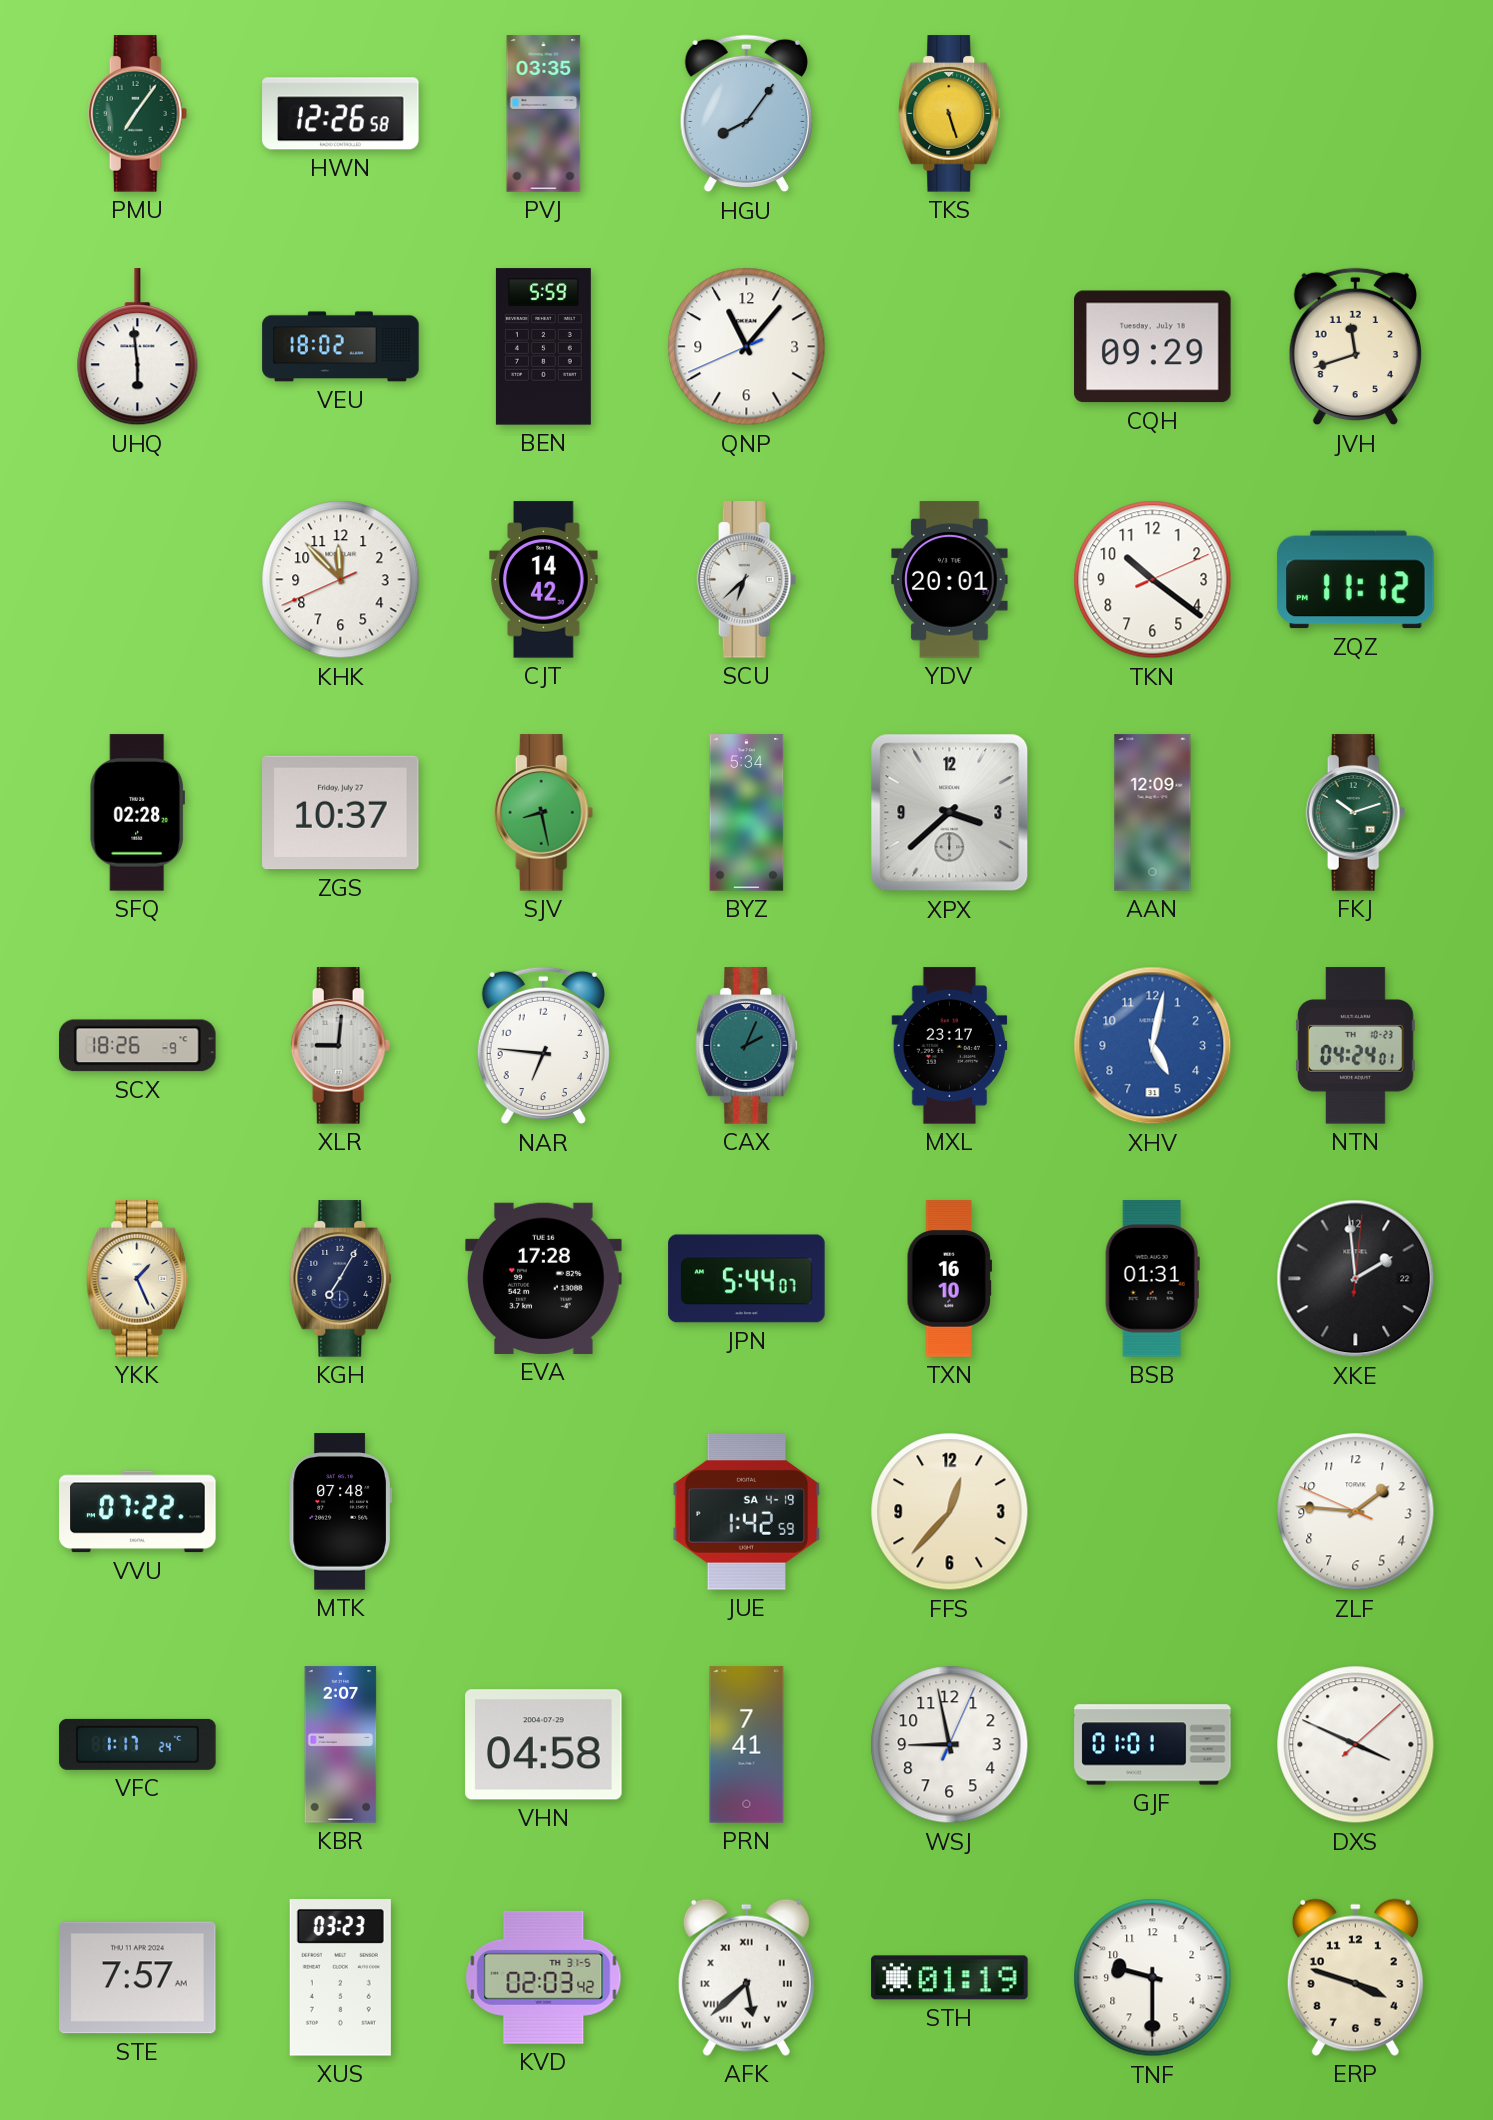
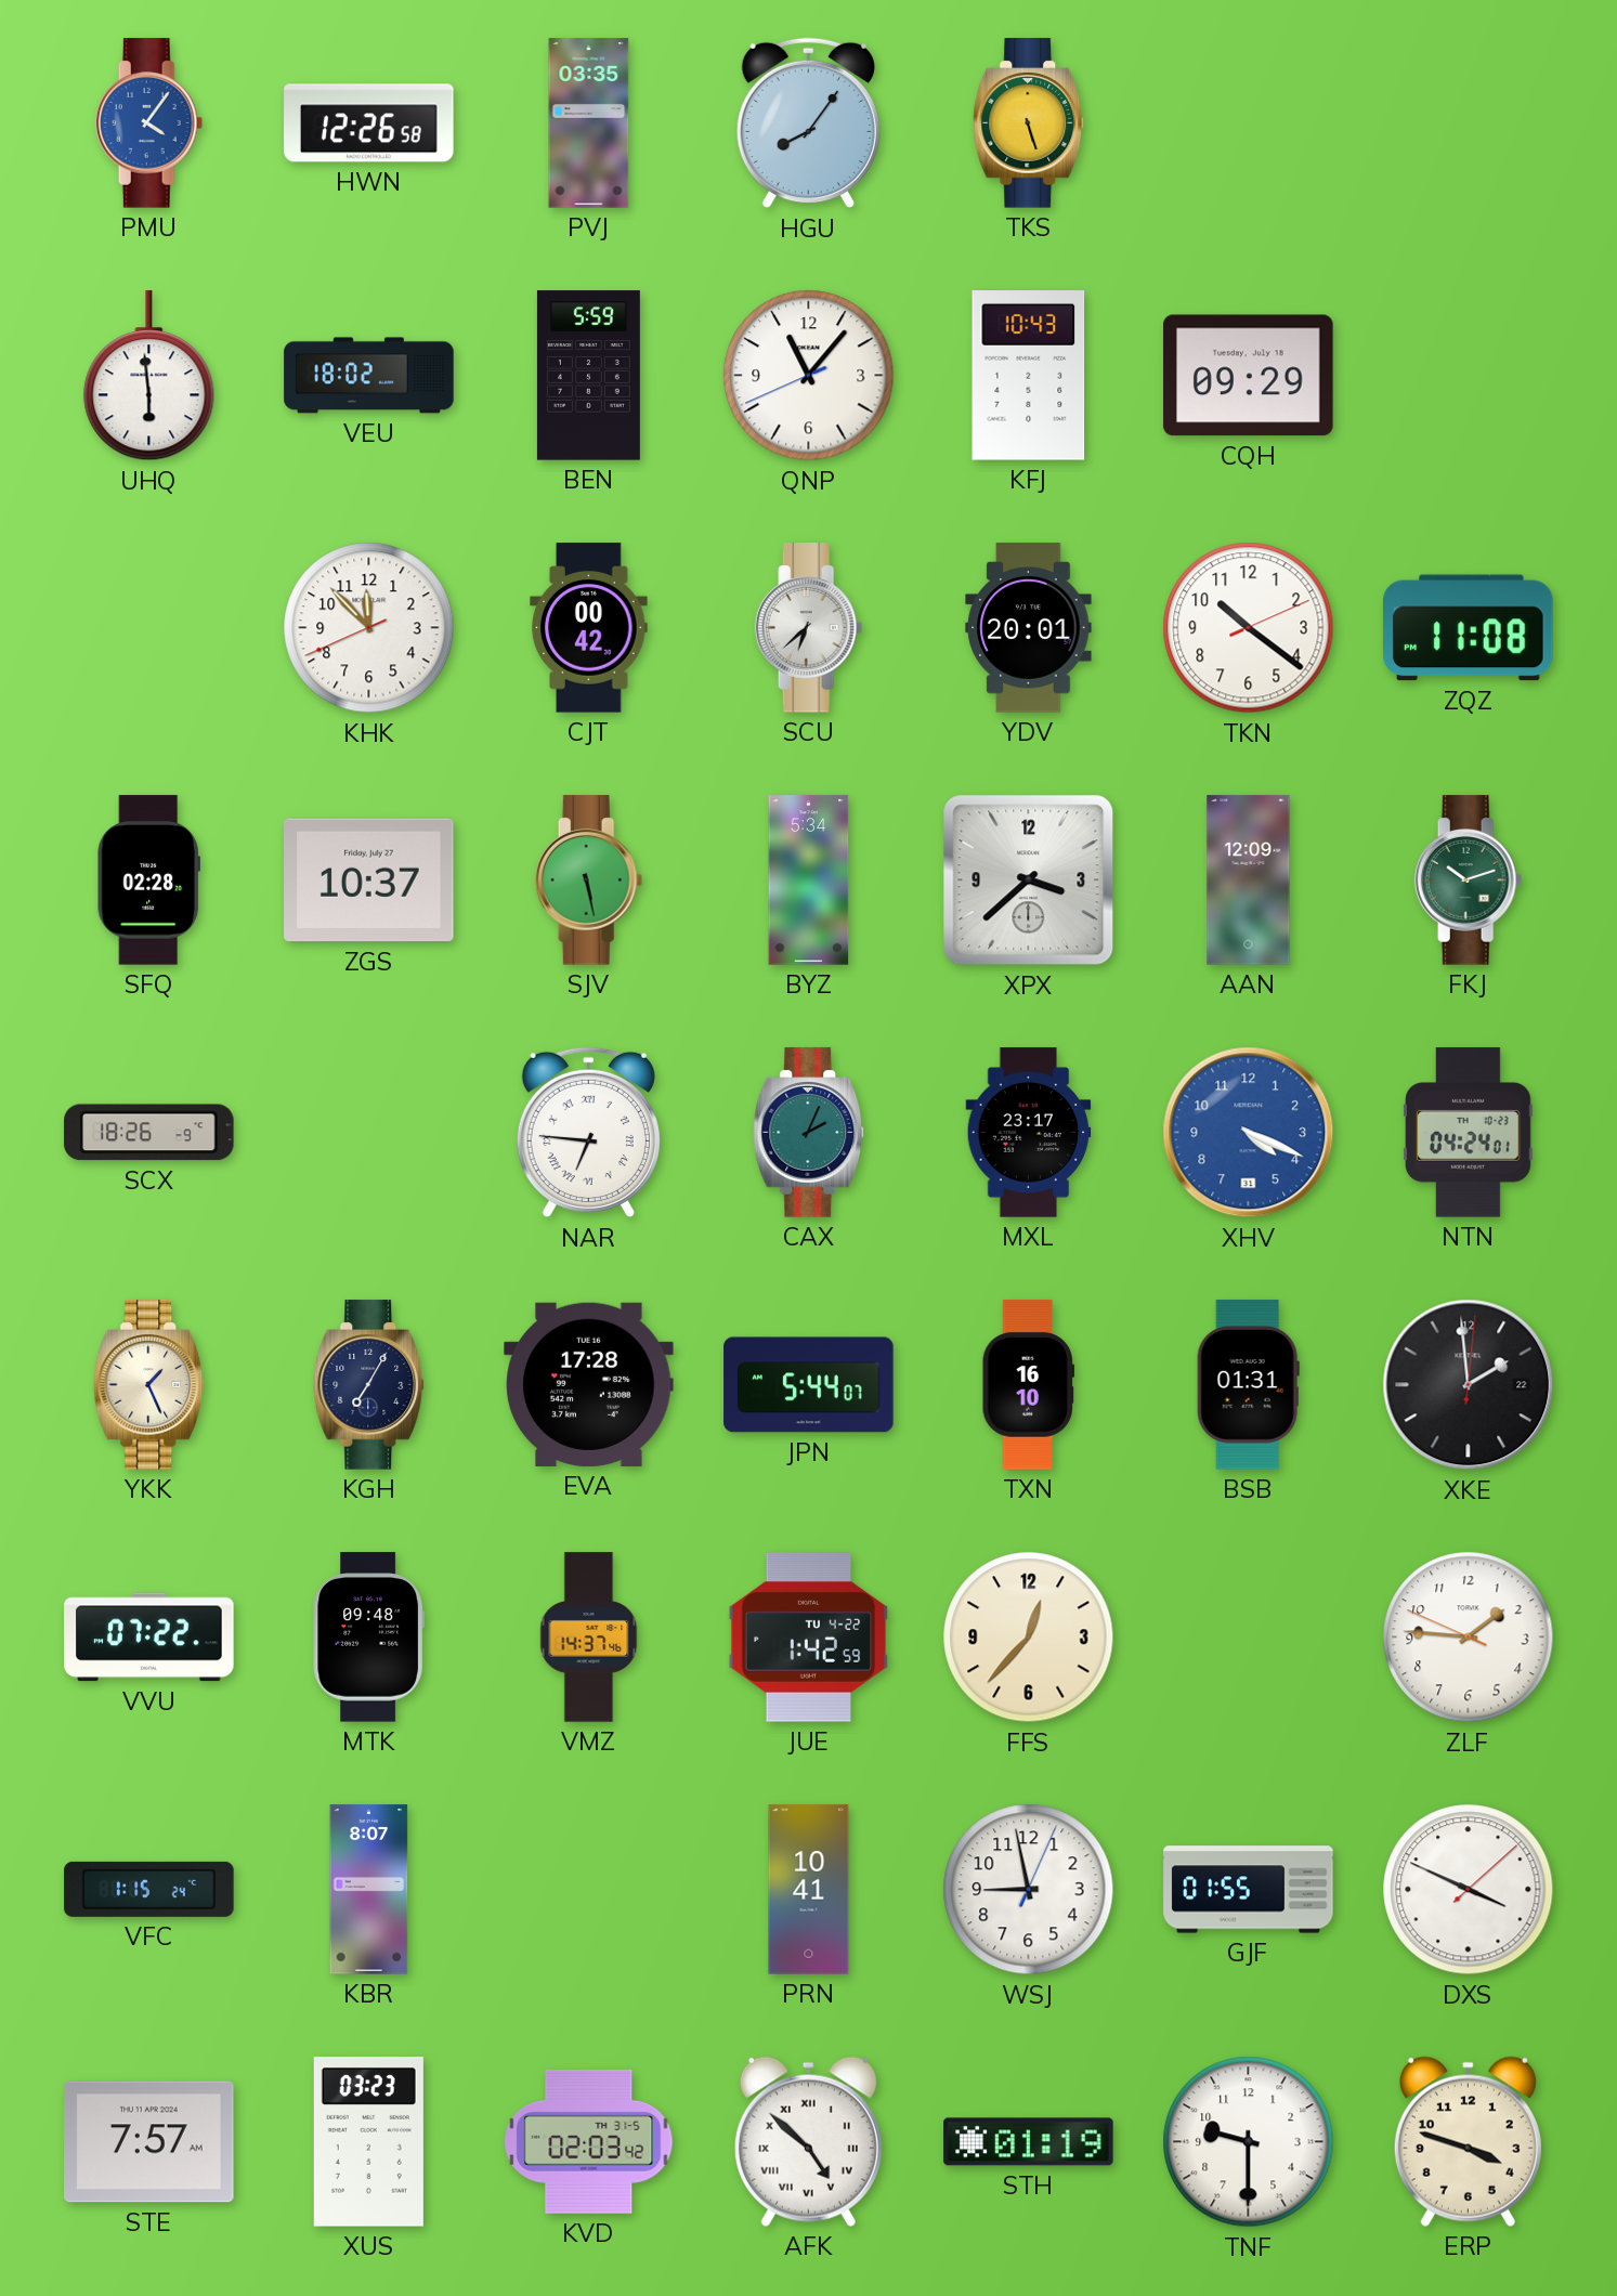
PMU: 7:06 -> 4:06
PMU dial: green -> blue
KFJ: none -> 10:43
JVH: 11:42 -> none
CJT: 14:42 -> 00:42
ZQZ: 11:12 -> 11:08
SJV: 8:28 -> 5:28
XLR: 9:01 -> none
NAR numerals: Arabic -> Roman
XHV: 5:02 -> 4:19
MTK: 07:48 -> 09:48
VMZ: none -> 14:37
JUE date: SA 4-19 -> TU 4-22
VFC: 1:17 -> 1:15
KBR: 2:07 -> 8:07
VHN: 04:58 -> none
PRN: 7:41 -> 10:41
GJF: 01:01 -> 01:55
AFK: 5:38 -> 4:52
